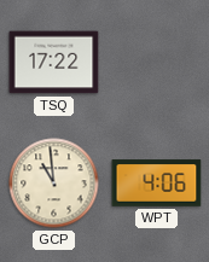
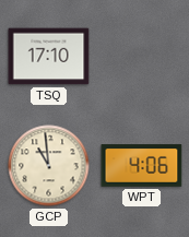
TSQ: 17:22 -> 17:10
